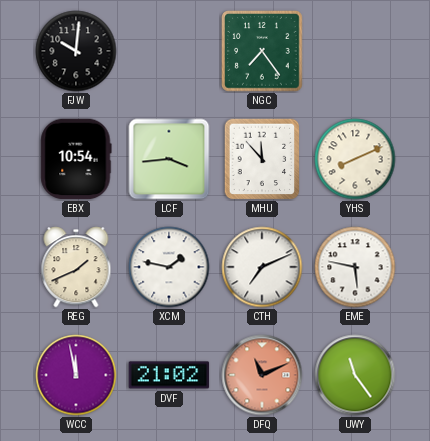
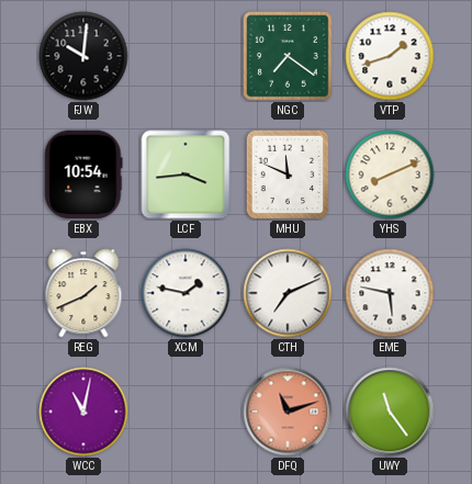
NGC: 7:24 -> 7:21
VTP: none -> 1:42
MHU: 11:53 -> 11:49
WCC: 11:58 -> 11:02
DVF: 21:02 -> none
DFQ: 11:11 -> 11:12
